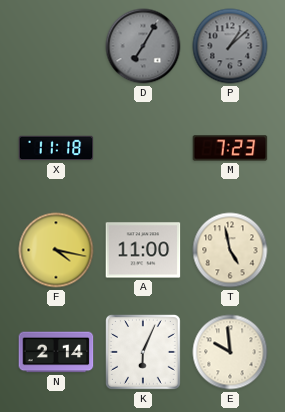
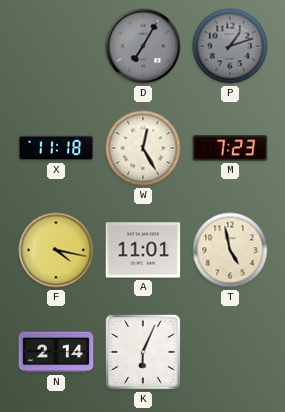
P: 1:08 -> 1:12
W: none -> 12:25
A: 11:00 -> 11:01
E: 9:59 -> none
